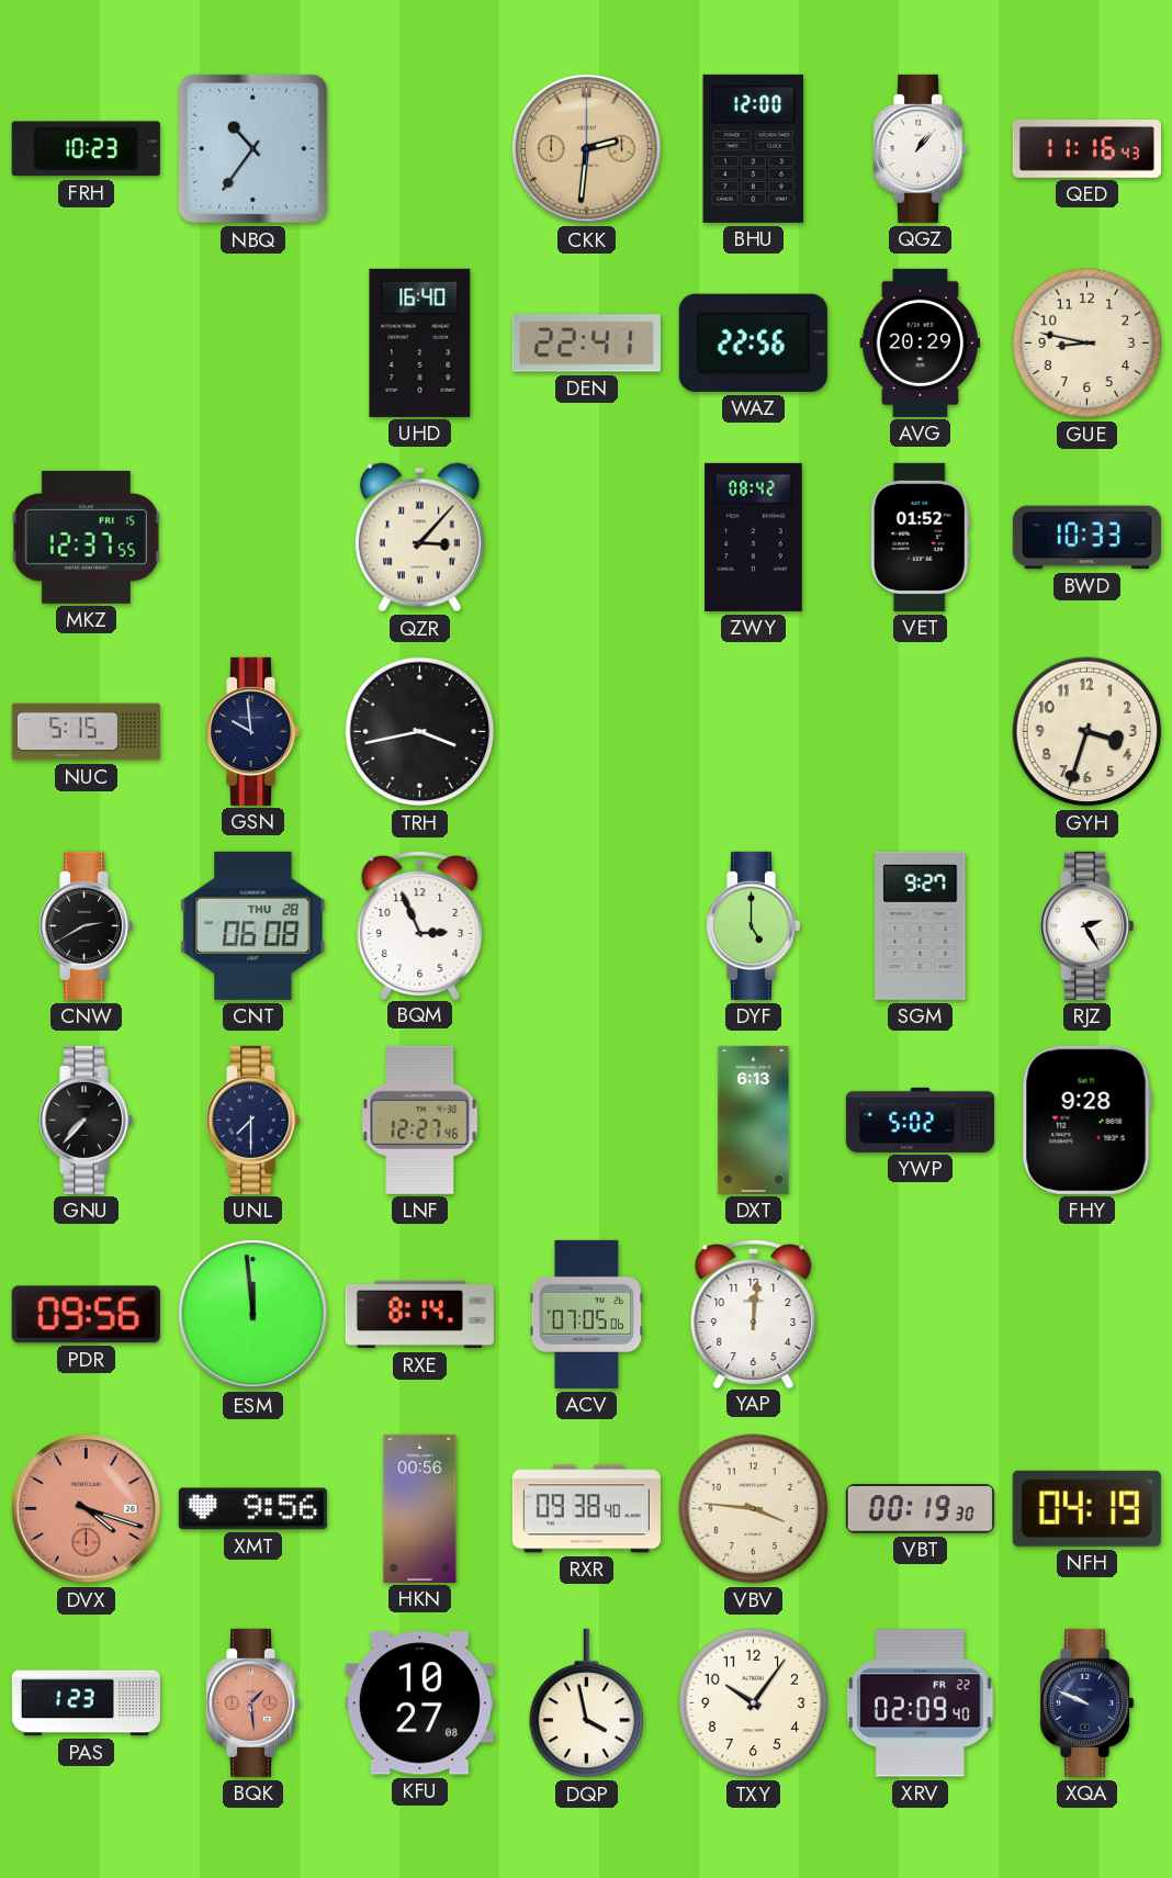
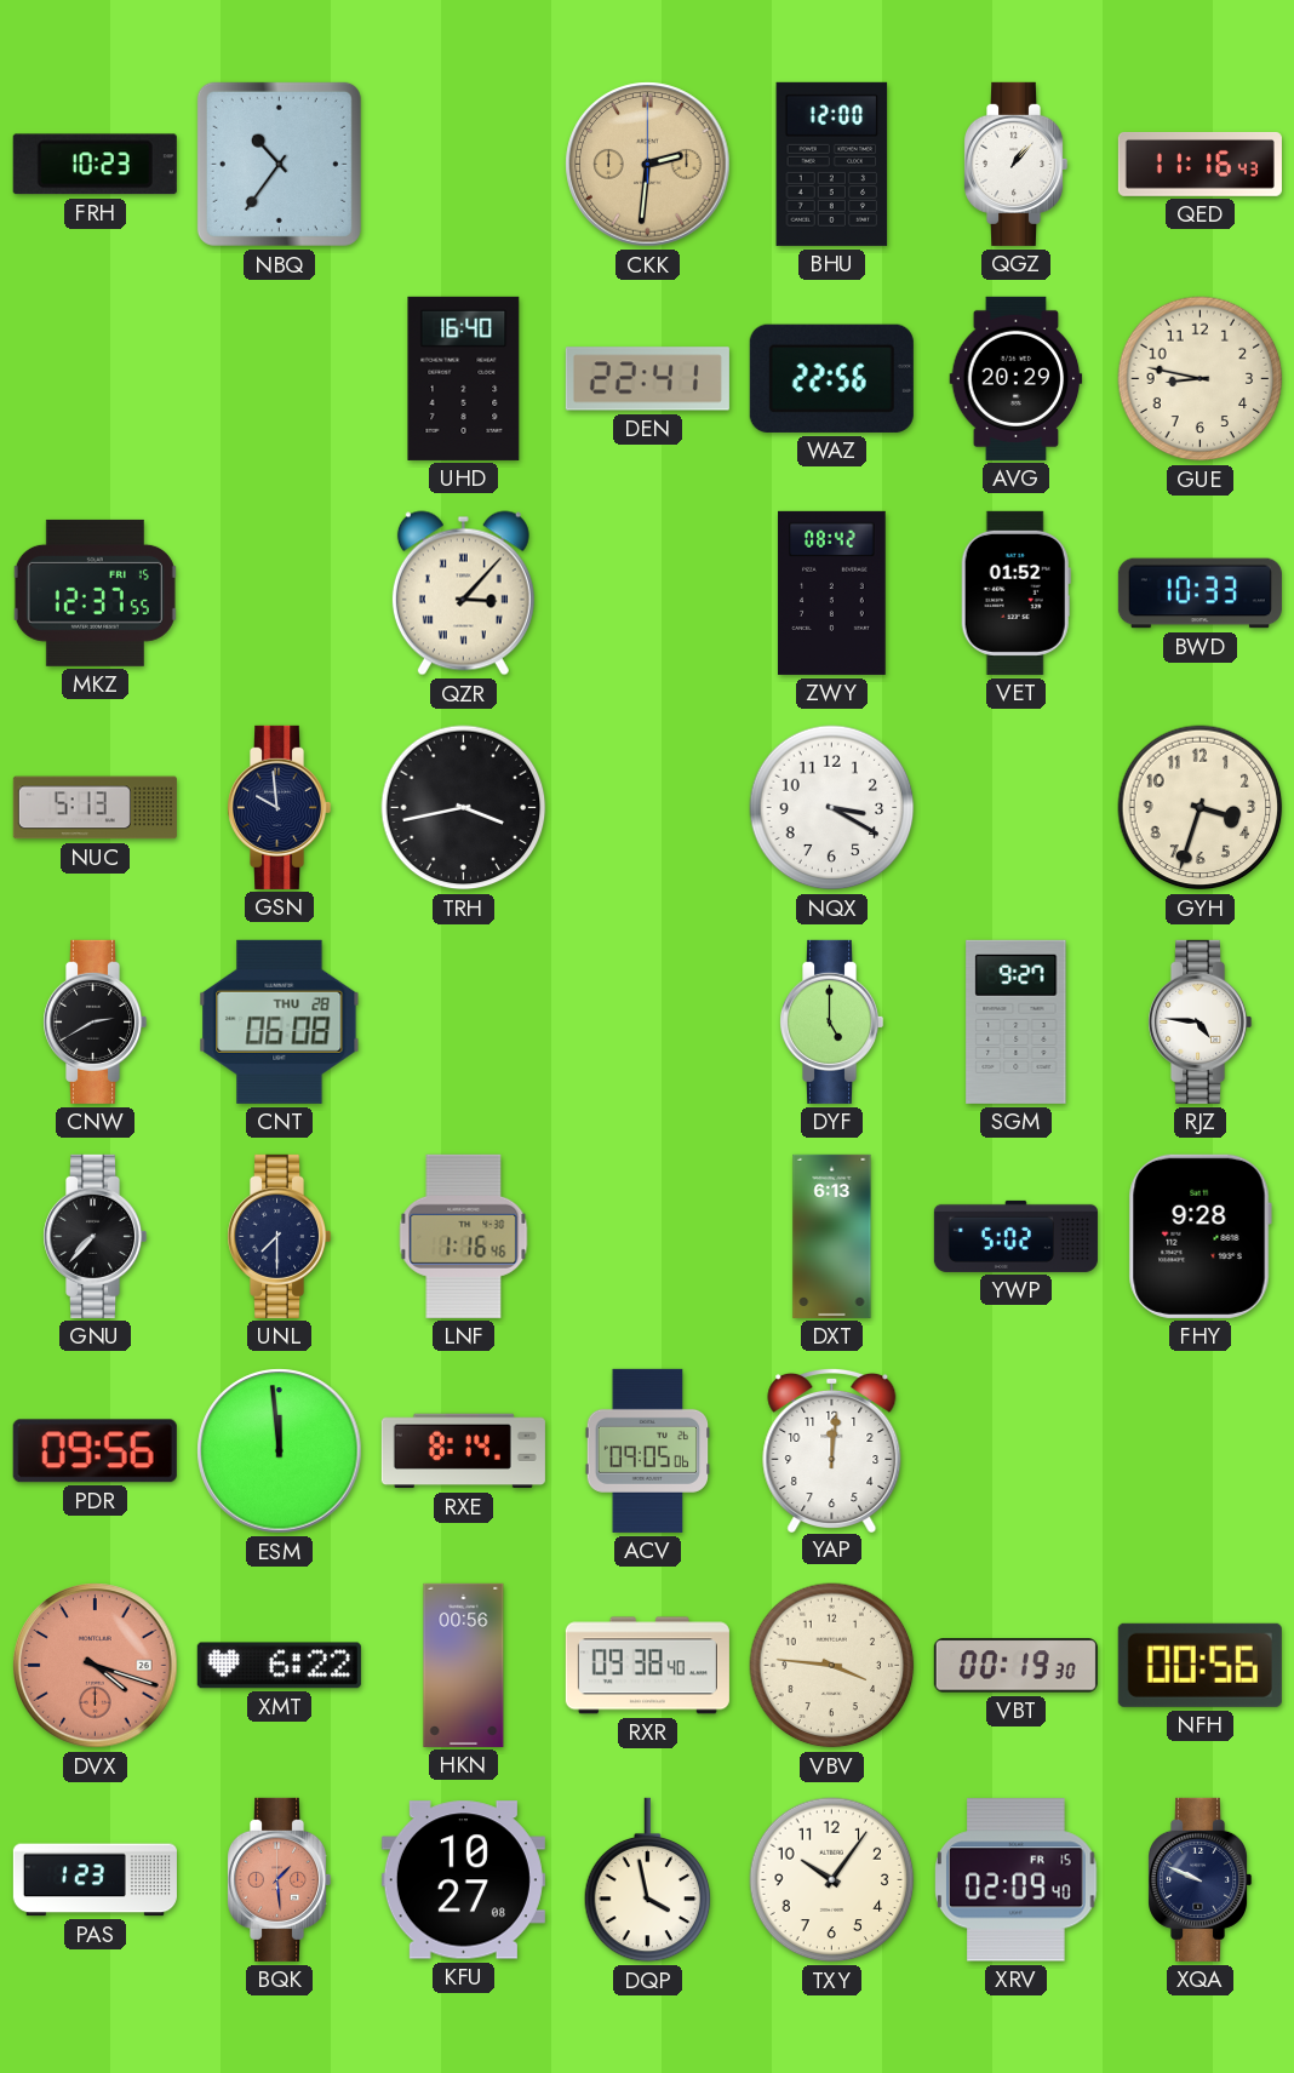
NUC: 5:15 -> 5:13
NQX: none -> 3:20
BQM: 2:56 -> none
RJZ: 2:25 -> 4:46
LNF: 12:27 -> 1:16
ACV: 07:05 -> 09:05
XMT: 9:56 -> 6:22
NFH: 04:19 -> 00:56
XRV date: FR 22 -> FR 15
